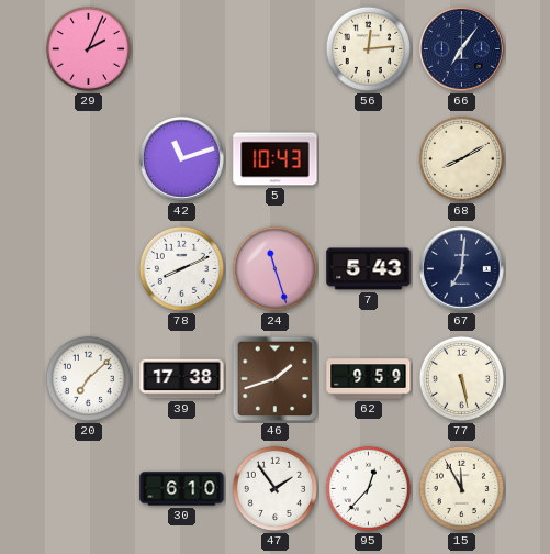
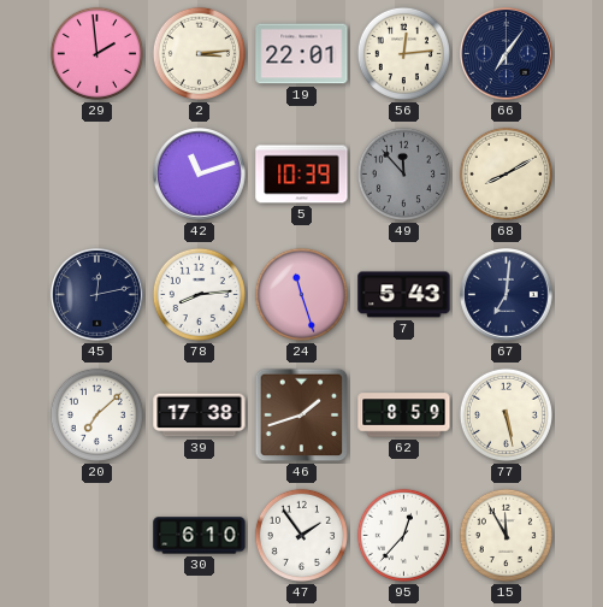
29: 2:04 -> 1:59
2: none -> 3:14
19: none -> 22:01
5: 10:43 -> 10:39
49: none -> 11:53
45: none -> 12:13
78: 8:11 -> 8:14
62: 9:59 -> 8:59
